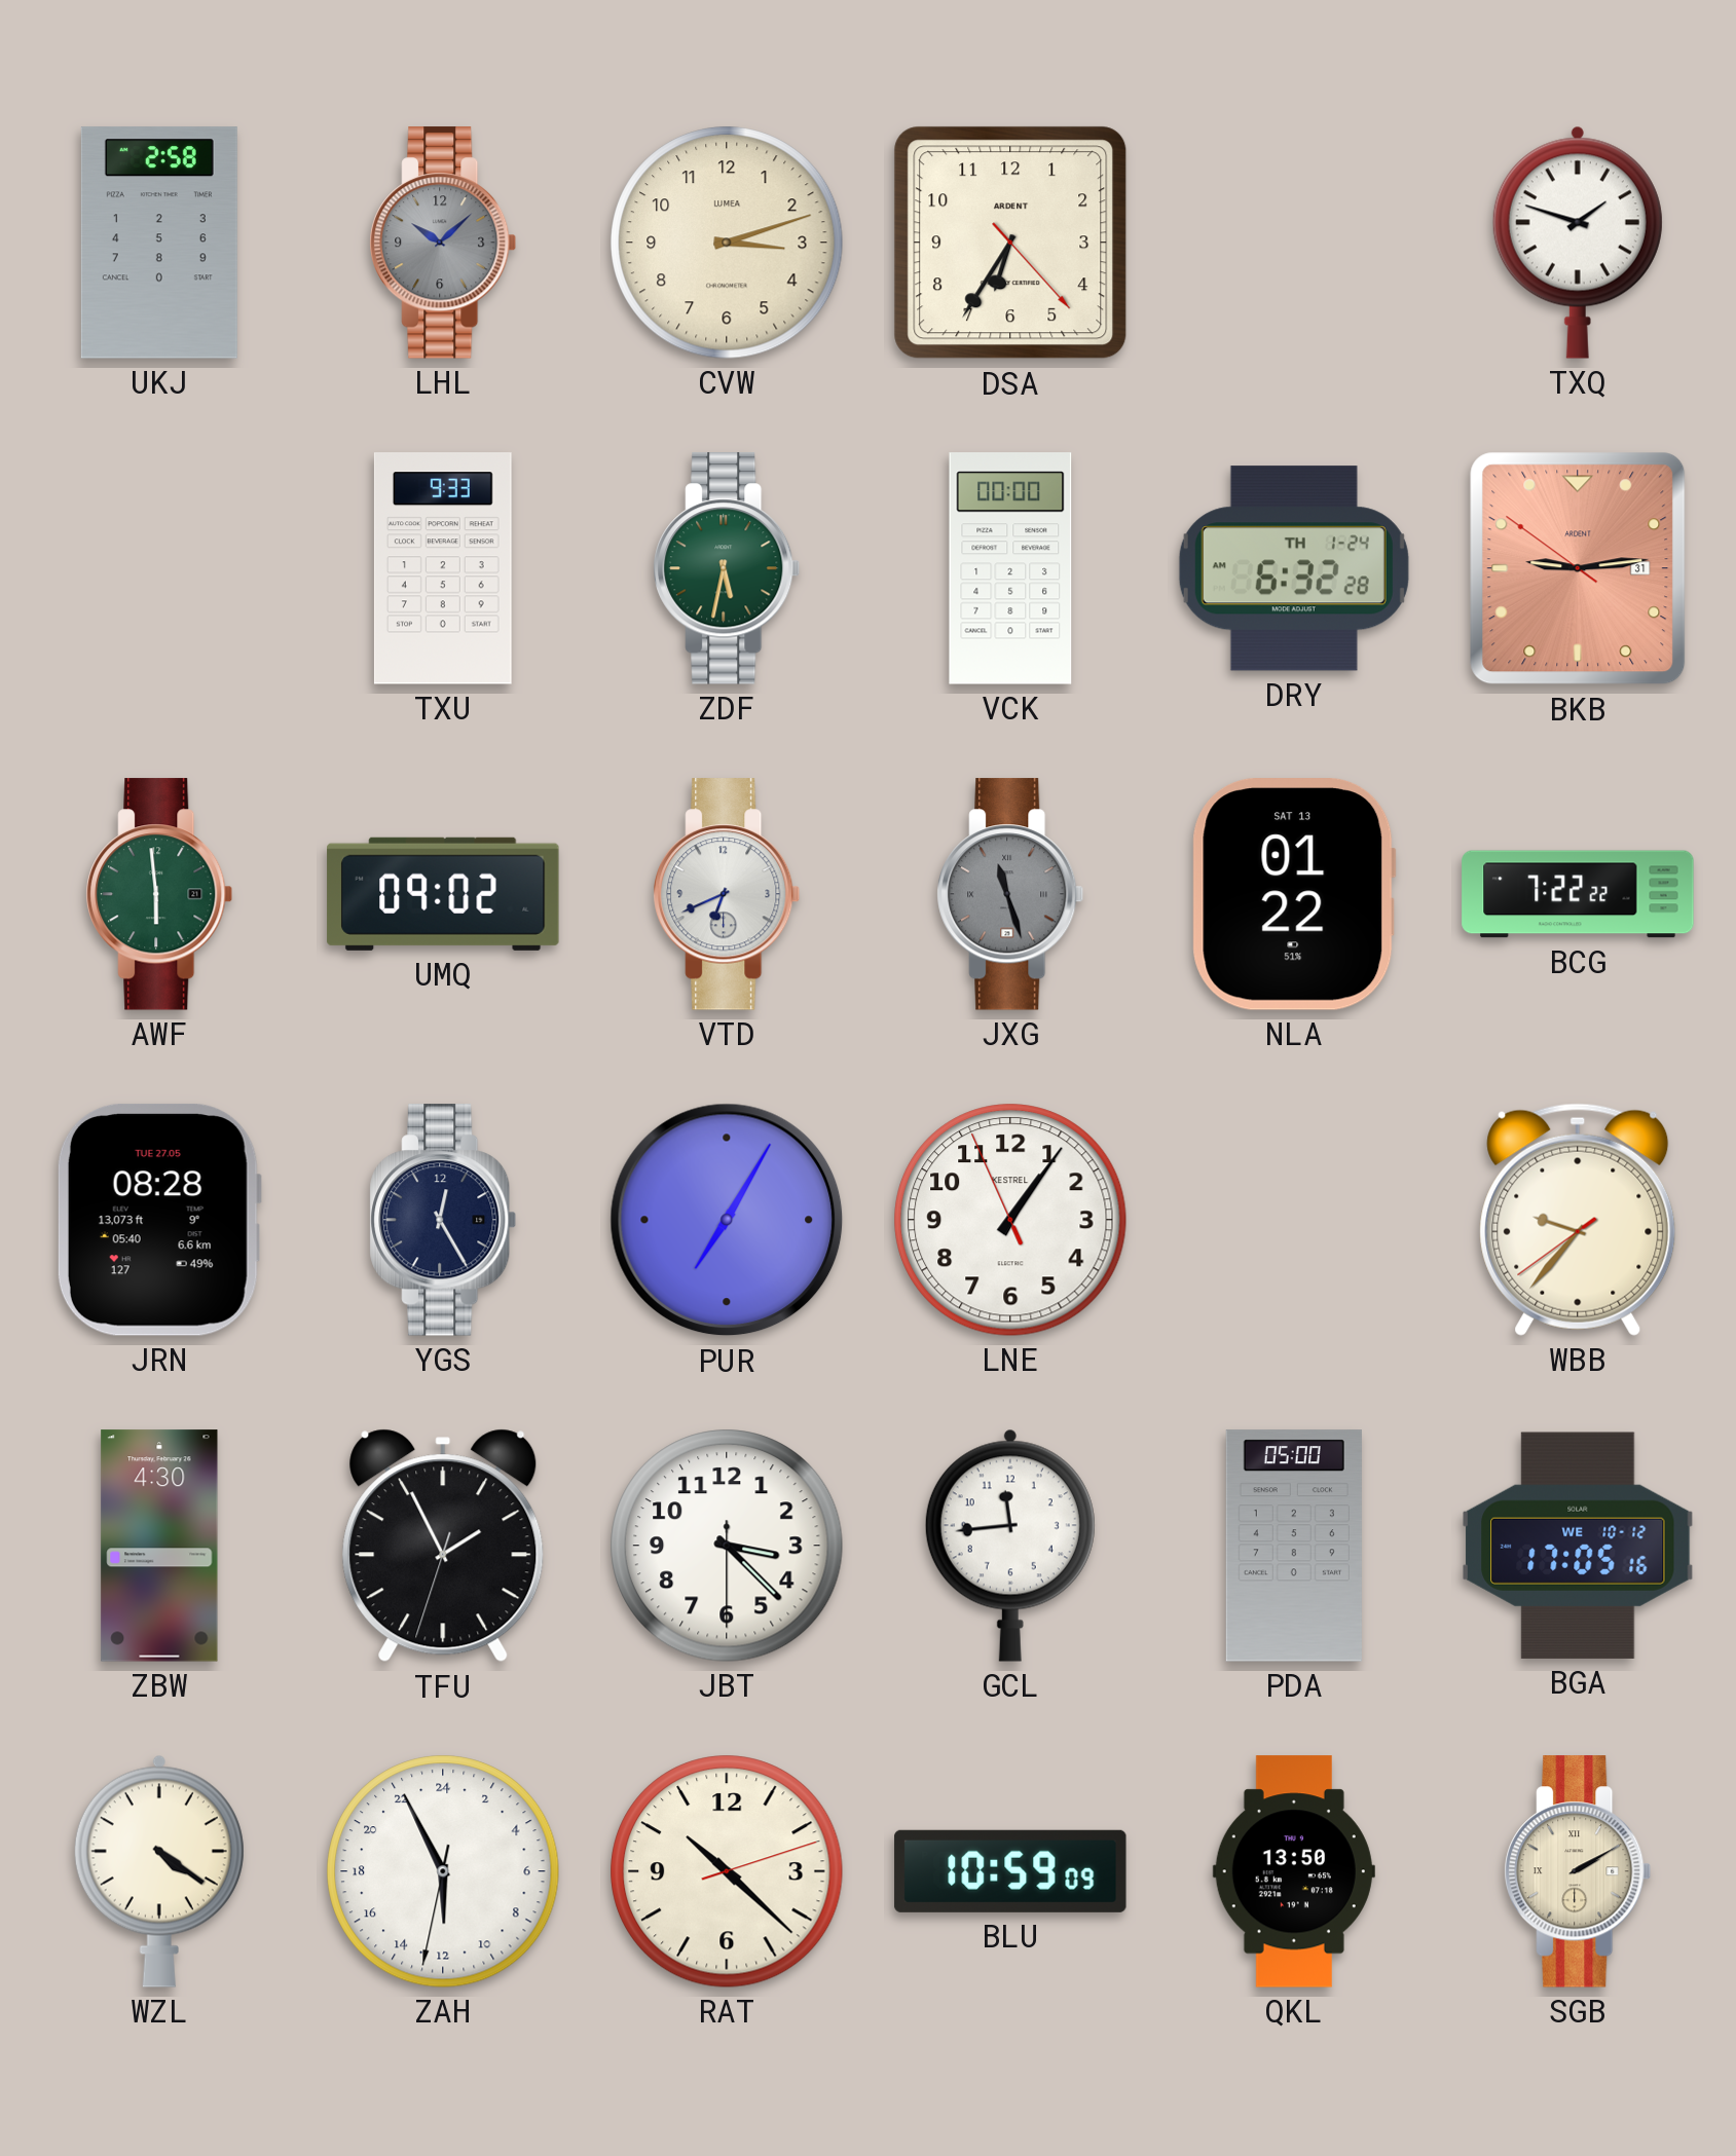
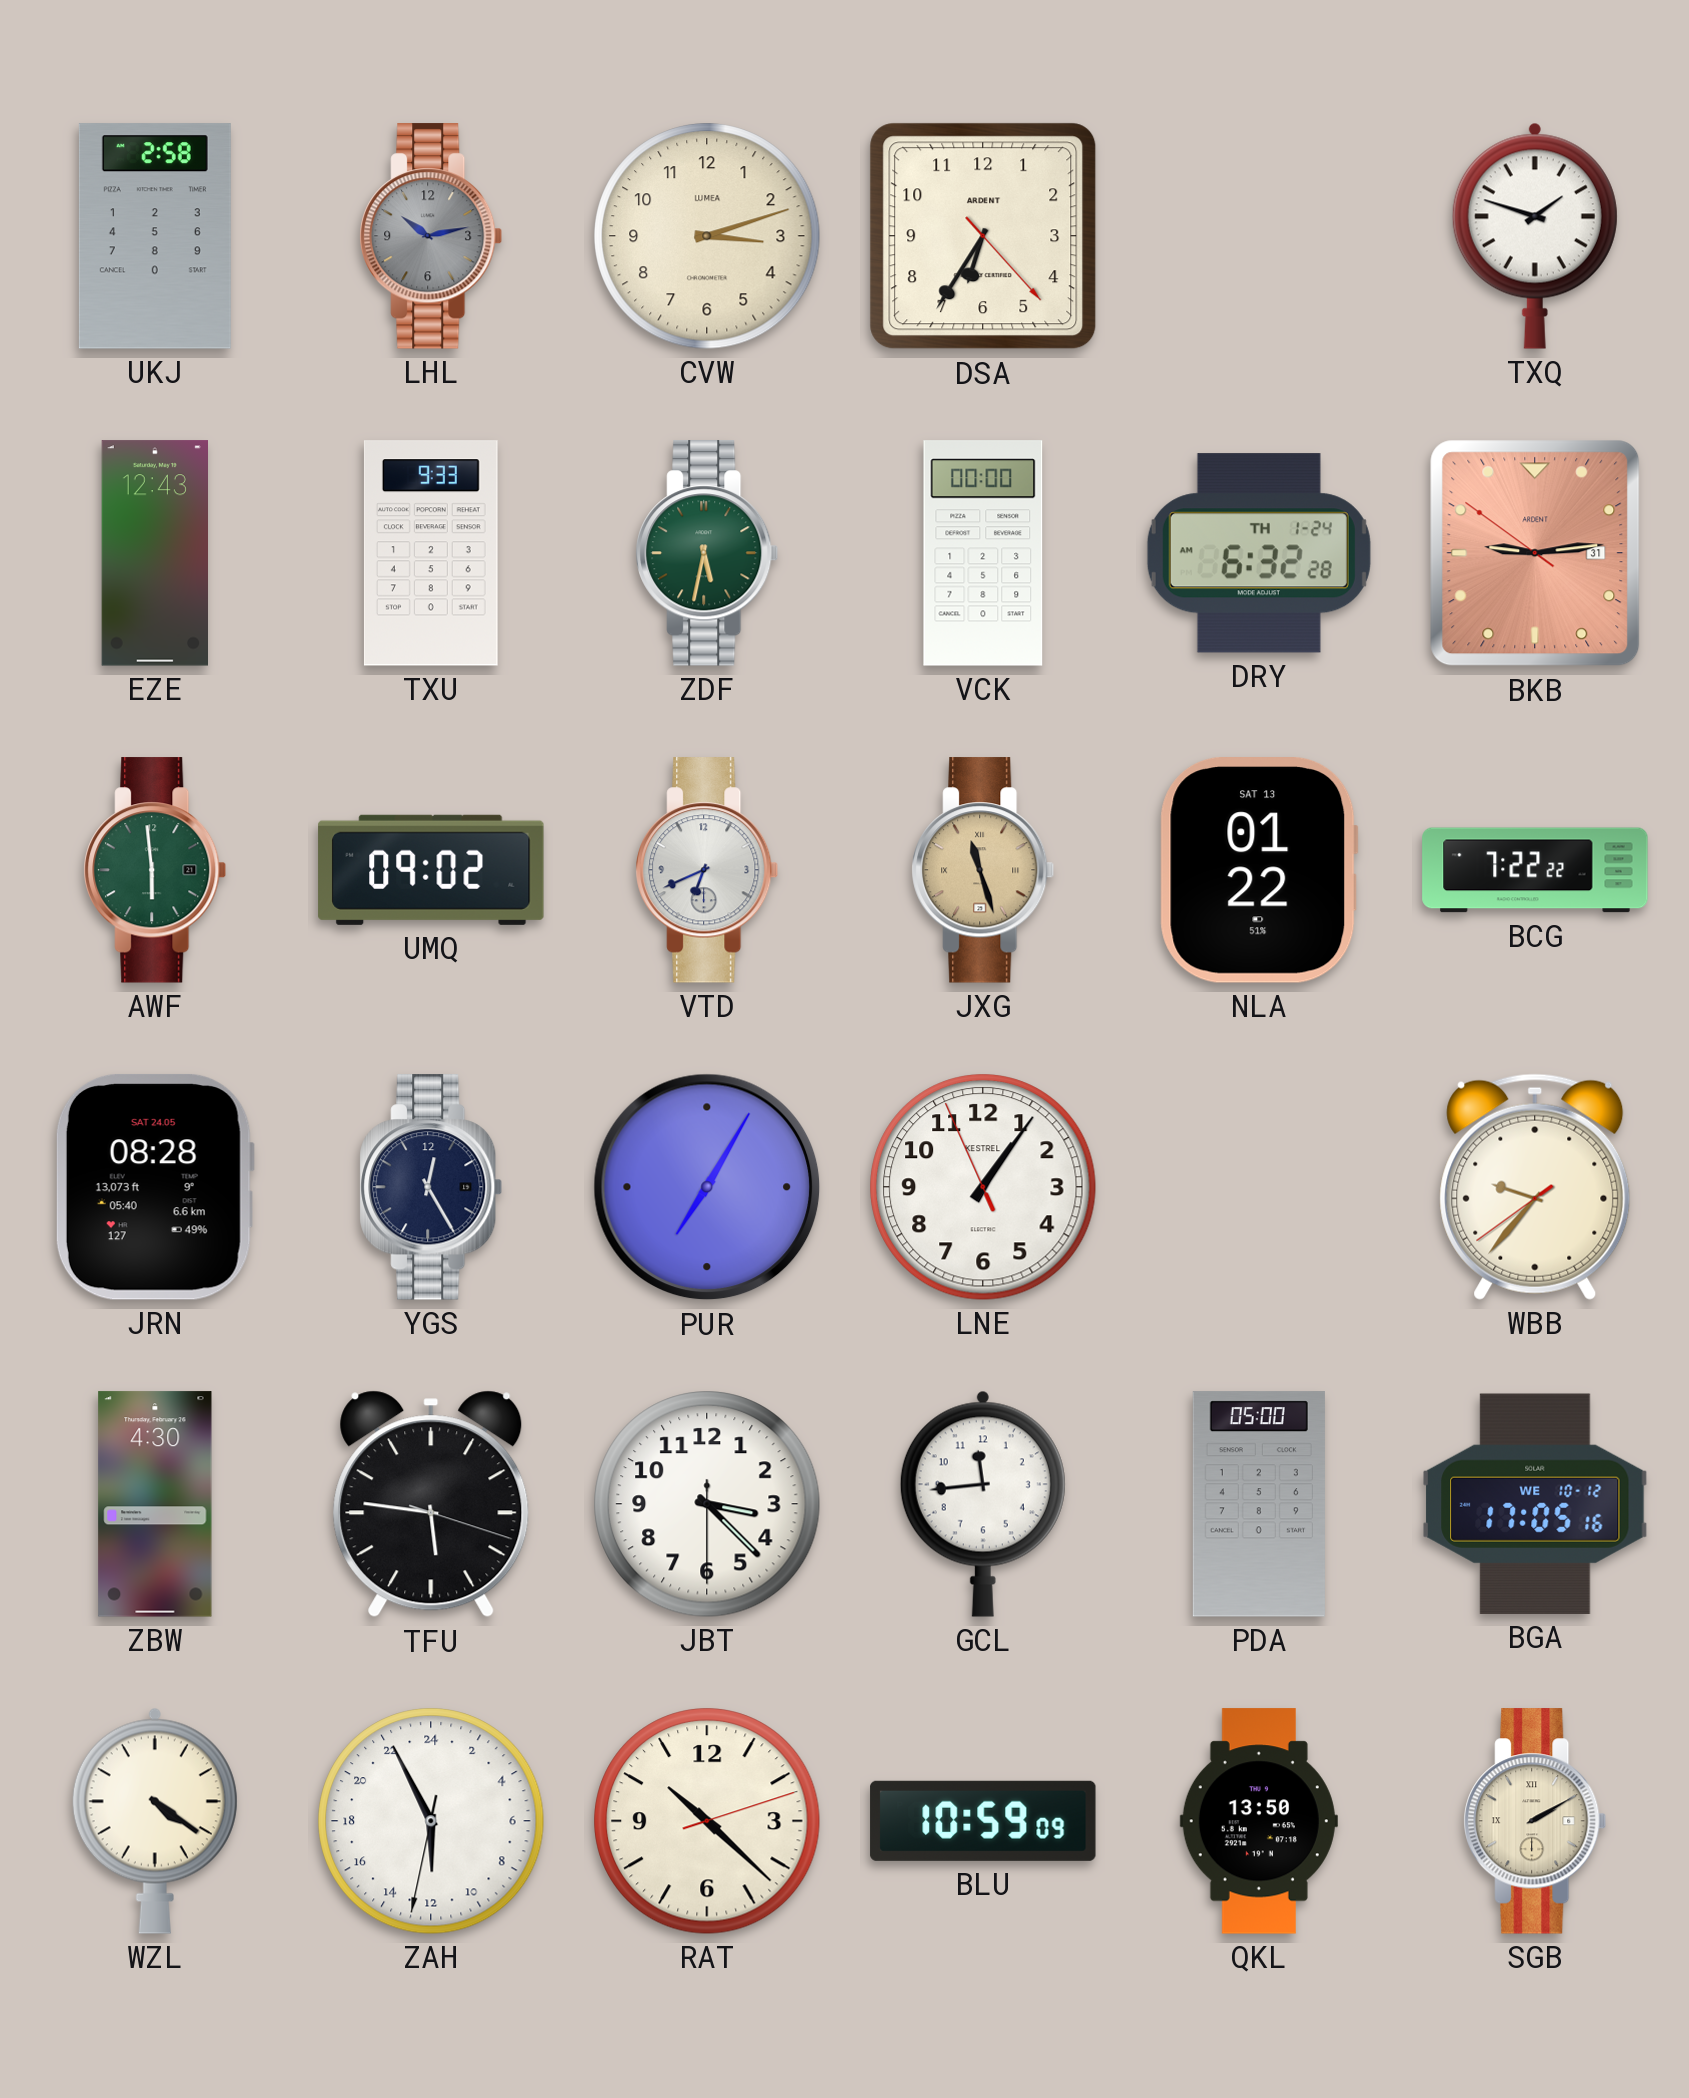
LHL: 10:08 -> 10:13
EZE: none -> 12:43
JXG dial: grey -> champagne
JRN date: TUE 27.05 -> SAT 24.05
TFU: 1:55 -> 5:46
